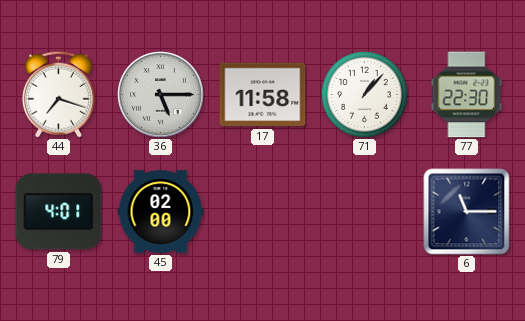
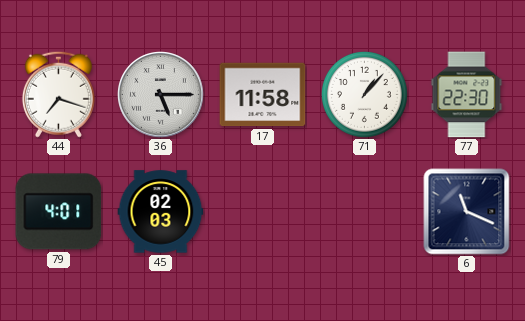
45: 02:00 -> 02:03
6: 11:15 -> 11:19
